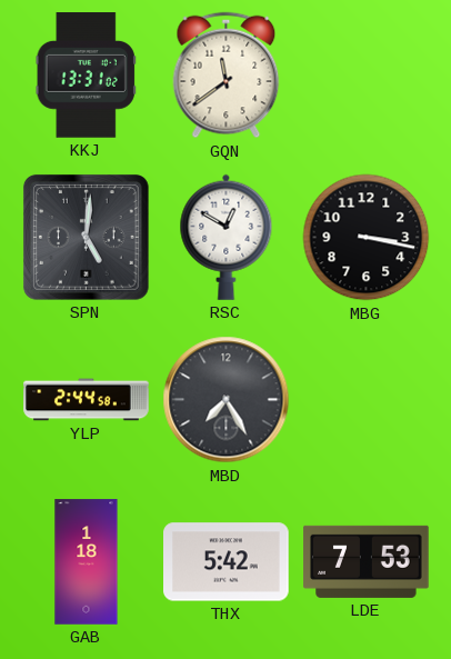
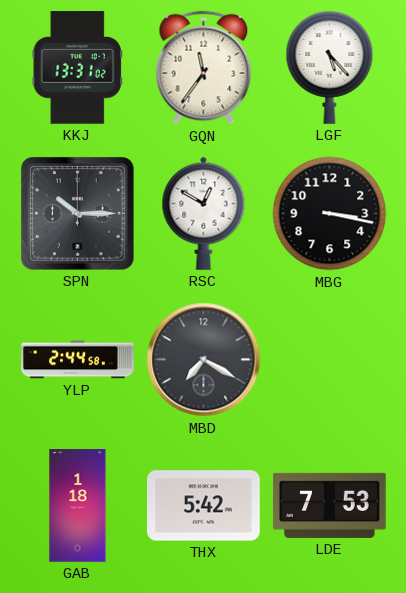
GQN: 11:39 -> 11:36
LGF: none -> 5:23
SPN: 5:01 -> 10:15
MBD: 7:25 -> 7:20
